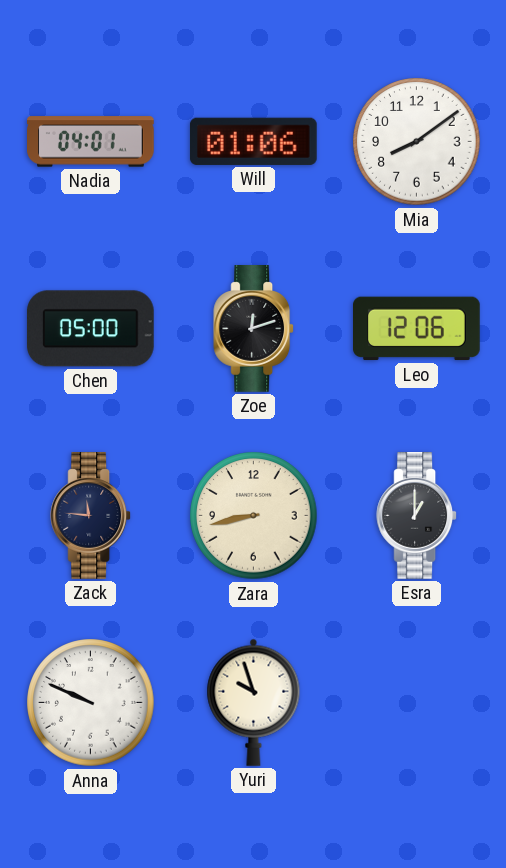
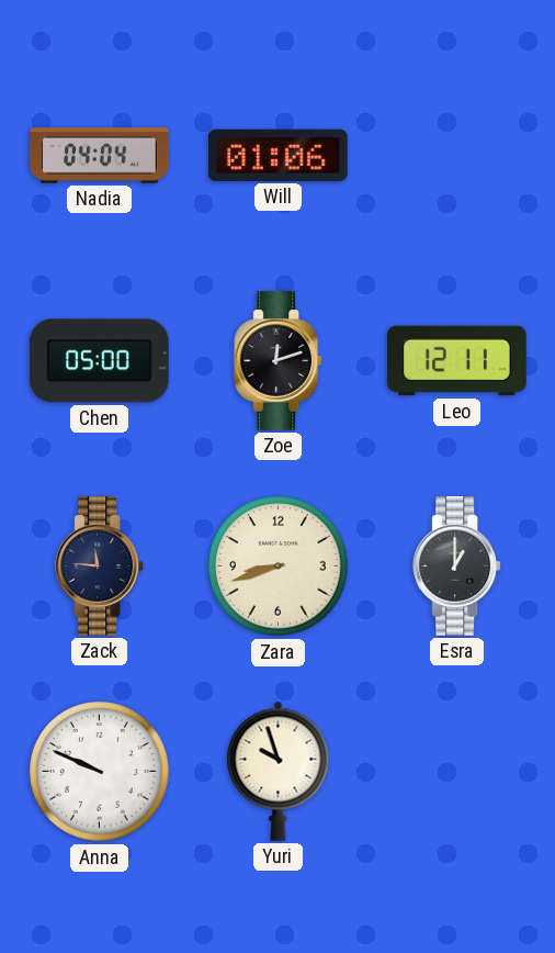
Nadia: 04:01 -> 04:04
Mia: 8:09 -> none
Leo: 12:06 -> 12:11
Zara: 8:43 -> 8:42
